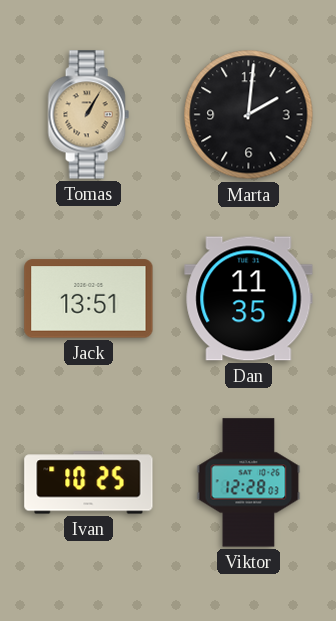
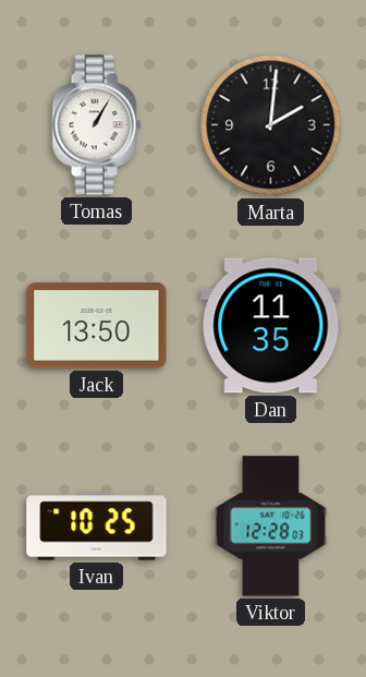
Tomas dial: champagne -> white
Jack: 13:51 -> 13:50
